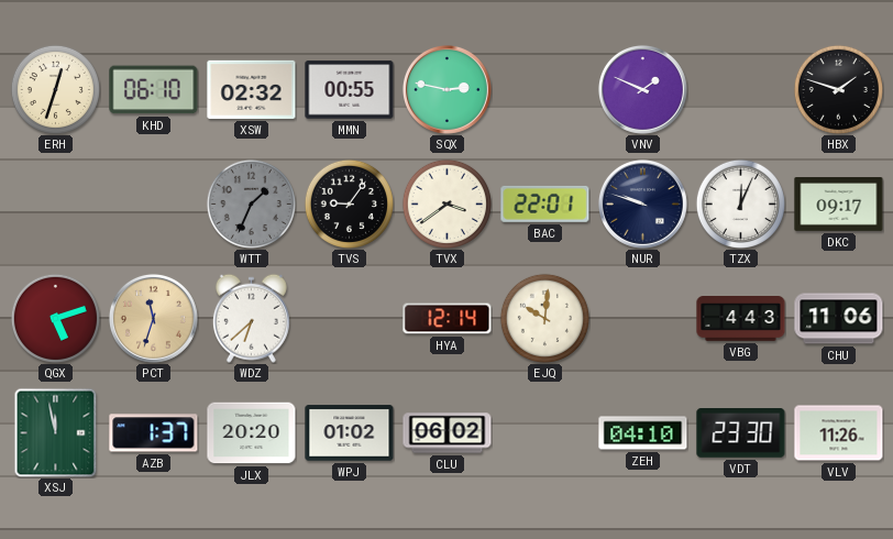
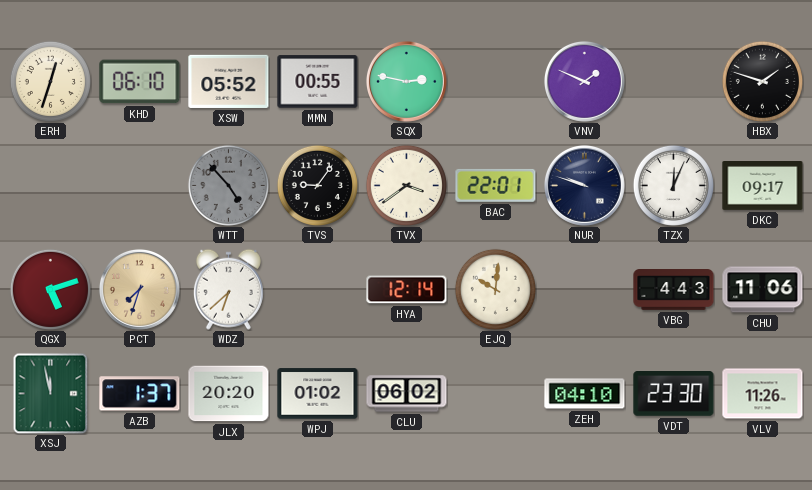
XSW: 02:32 -> 05:52
WTT: 1:34 -> 4:53
PCT: 11:33 -> 7:33
